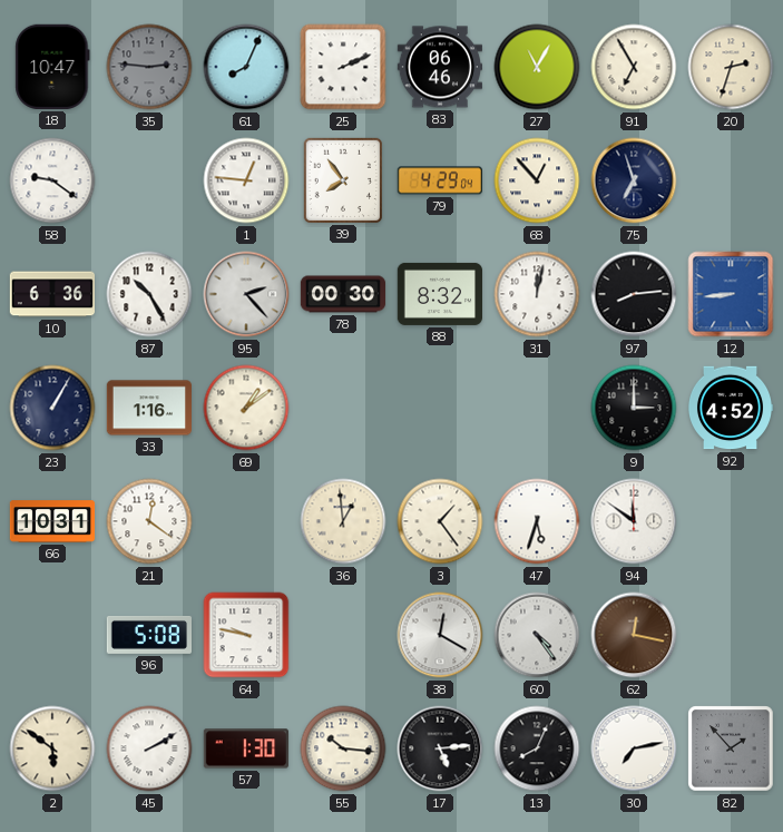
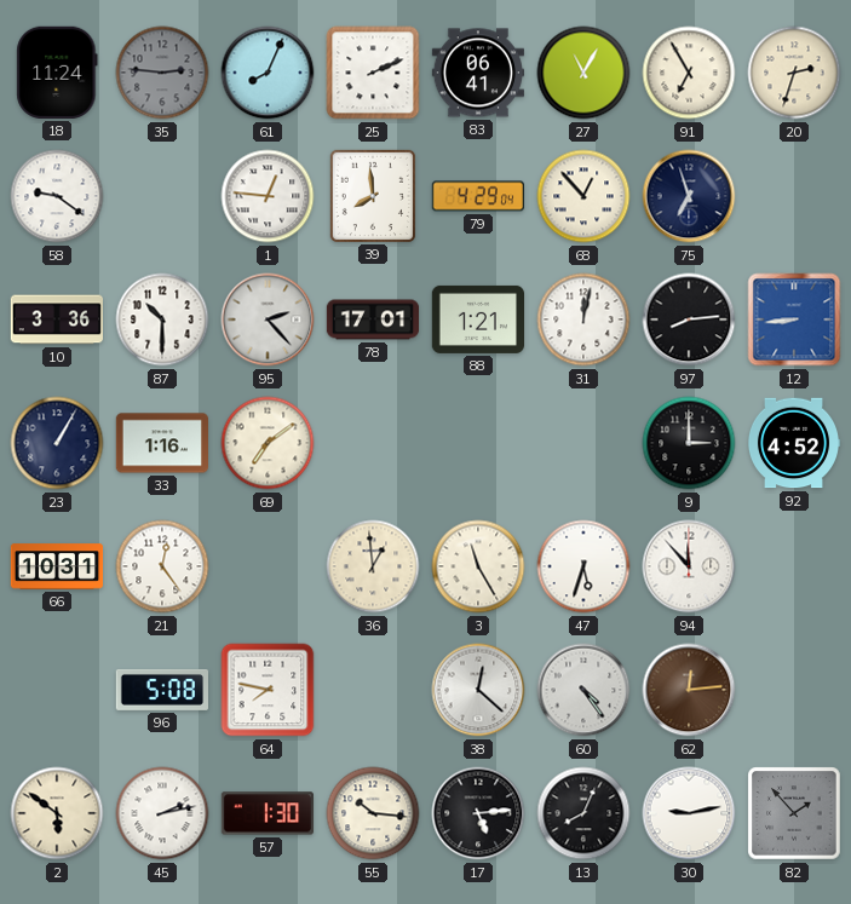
18: 10:47 -> 11:24
83: 06:46 -> 06:41
39: 7:54 -> 7:59
10: 6:36 -> 3:36
87: 10:25 -> 10:30
78: 00:30 -> 17:01
88: 8:32 -> 1:21
69: 1:09 -> 7:09
21: 12:21 -> 12:24
3: 1:24 -> 11:25
94: 11:51 -> 11:53
64: 9:47 -> 7:47
38: 12:20 -> 12:22
62: 12:17 -> 12:14
45: 2:10 -> 2:13
30: 7:13 -> 9:13
